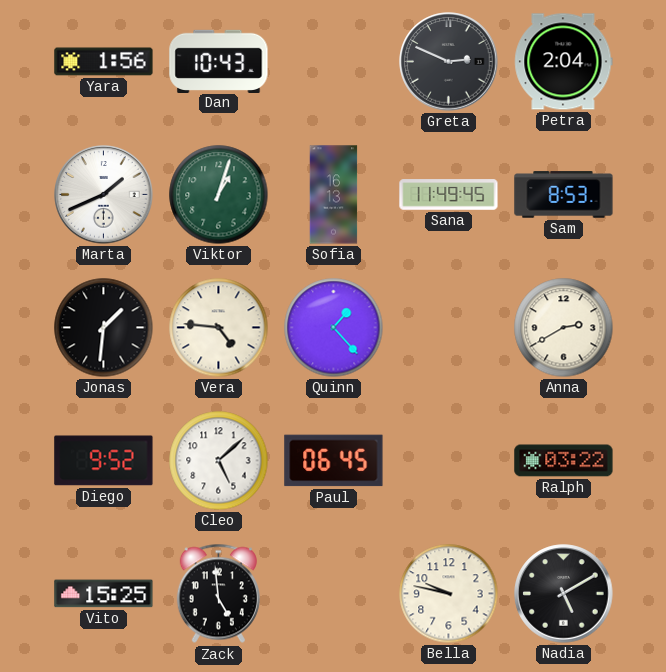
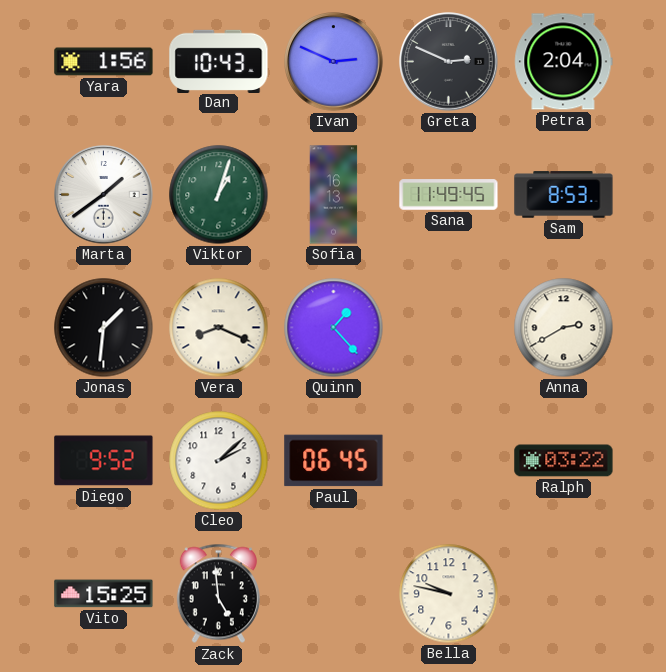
Ivan: none -> 2:49
Marta: 1:41 -> 1:39
Vera: 4:46 -> 8:19
Cleo: 5:08 -> 2:08
Nadia: 5:10 -> none
